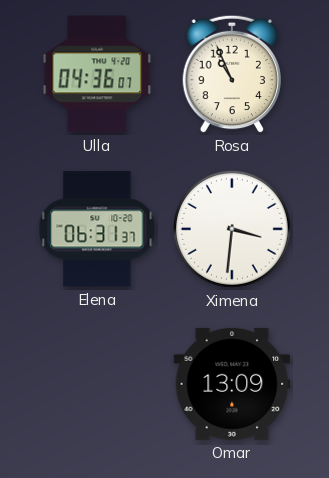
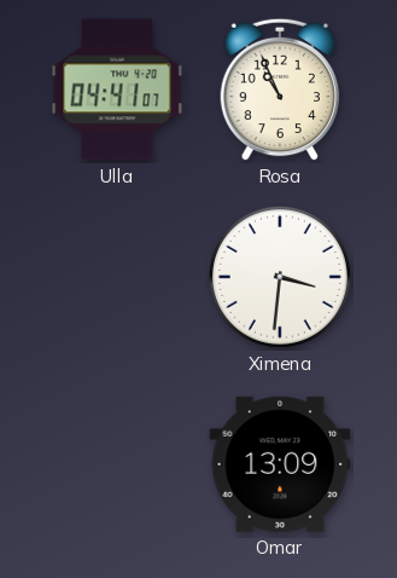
Ulla: 04:36 -> 04:41
Elena: 06:31 -> none
